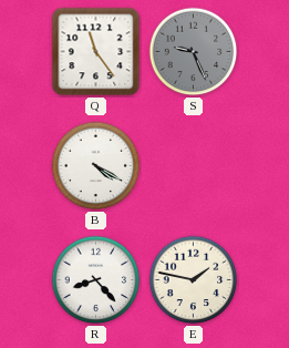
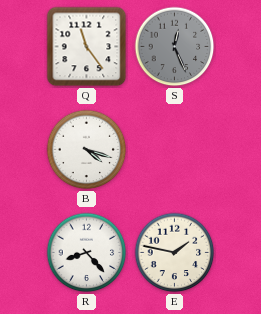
S: 9:26 -> 12:26
B: 4:20 -> 4:18
